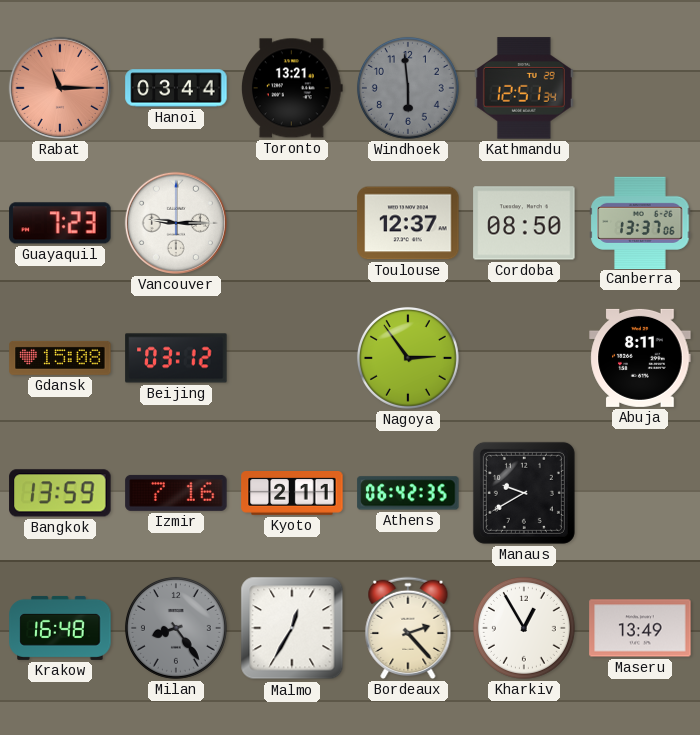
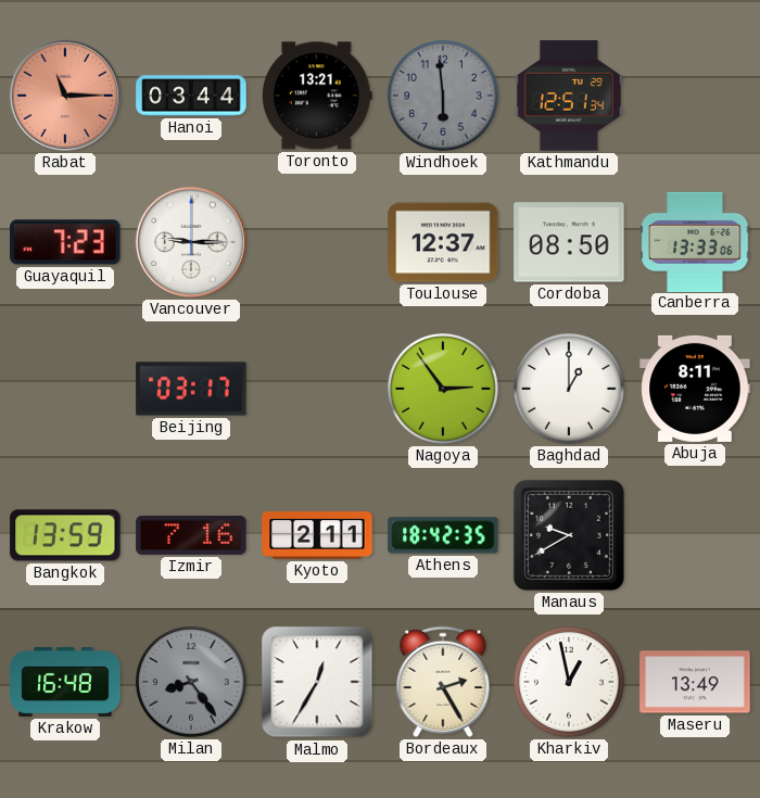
Canberra: 13:37 -> 13:33
Gdansk: 15:08 -> none
Beijing: 03:12 -> 03:17
Baghdad: none -> 1:00
Athens: 06:42 -> 18:42
Bordeaux: 2:23 -> 2:25
Kharkiv: 12:55 -> 12:58
